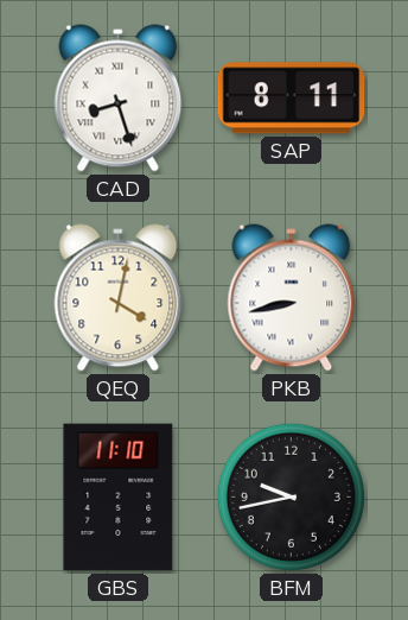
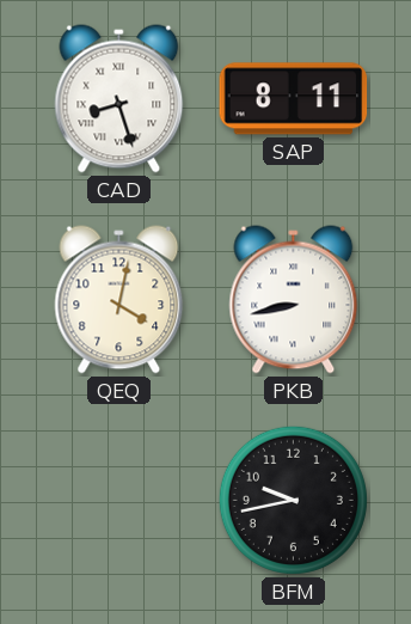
GBS: 11:10 -> none
